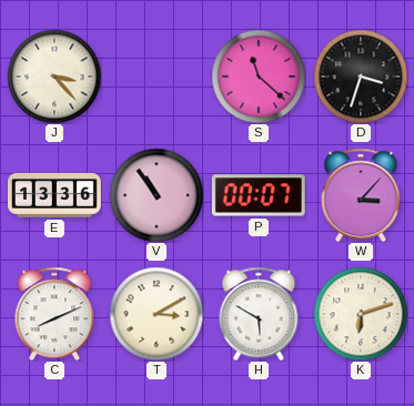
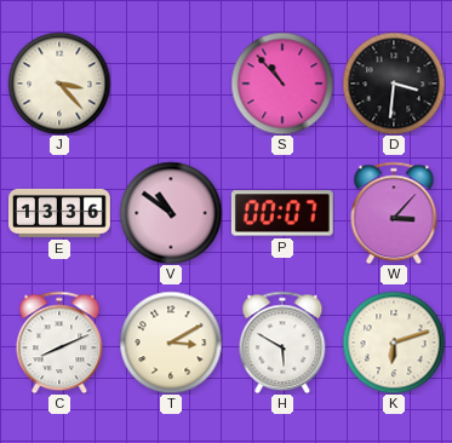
S: 11:22 -> 10:53
D: 3:33 -> 3:31
V: 10:54 -> 10:51
